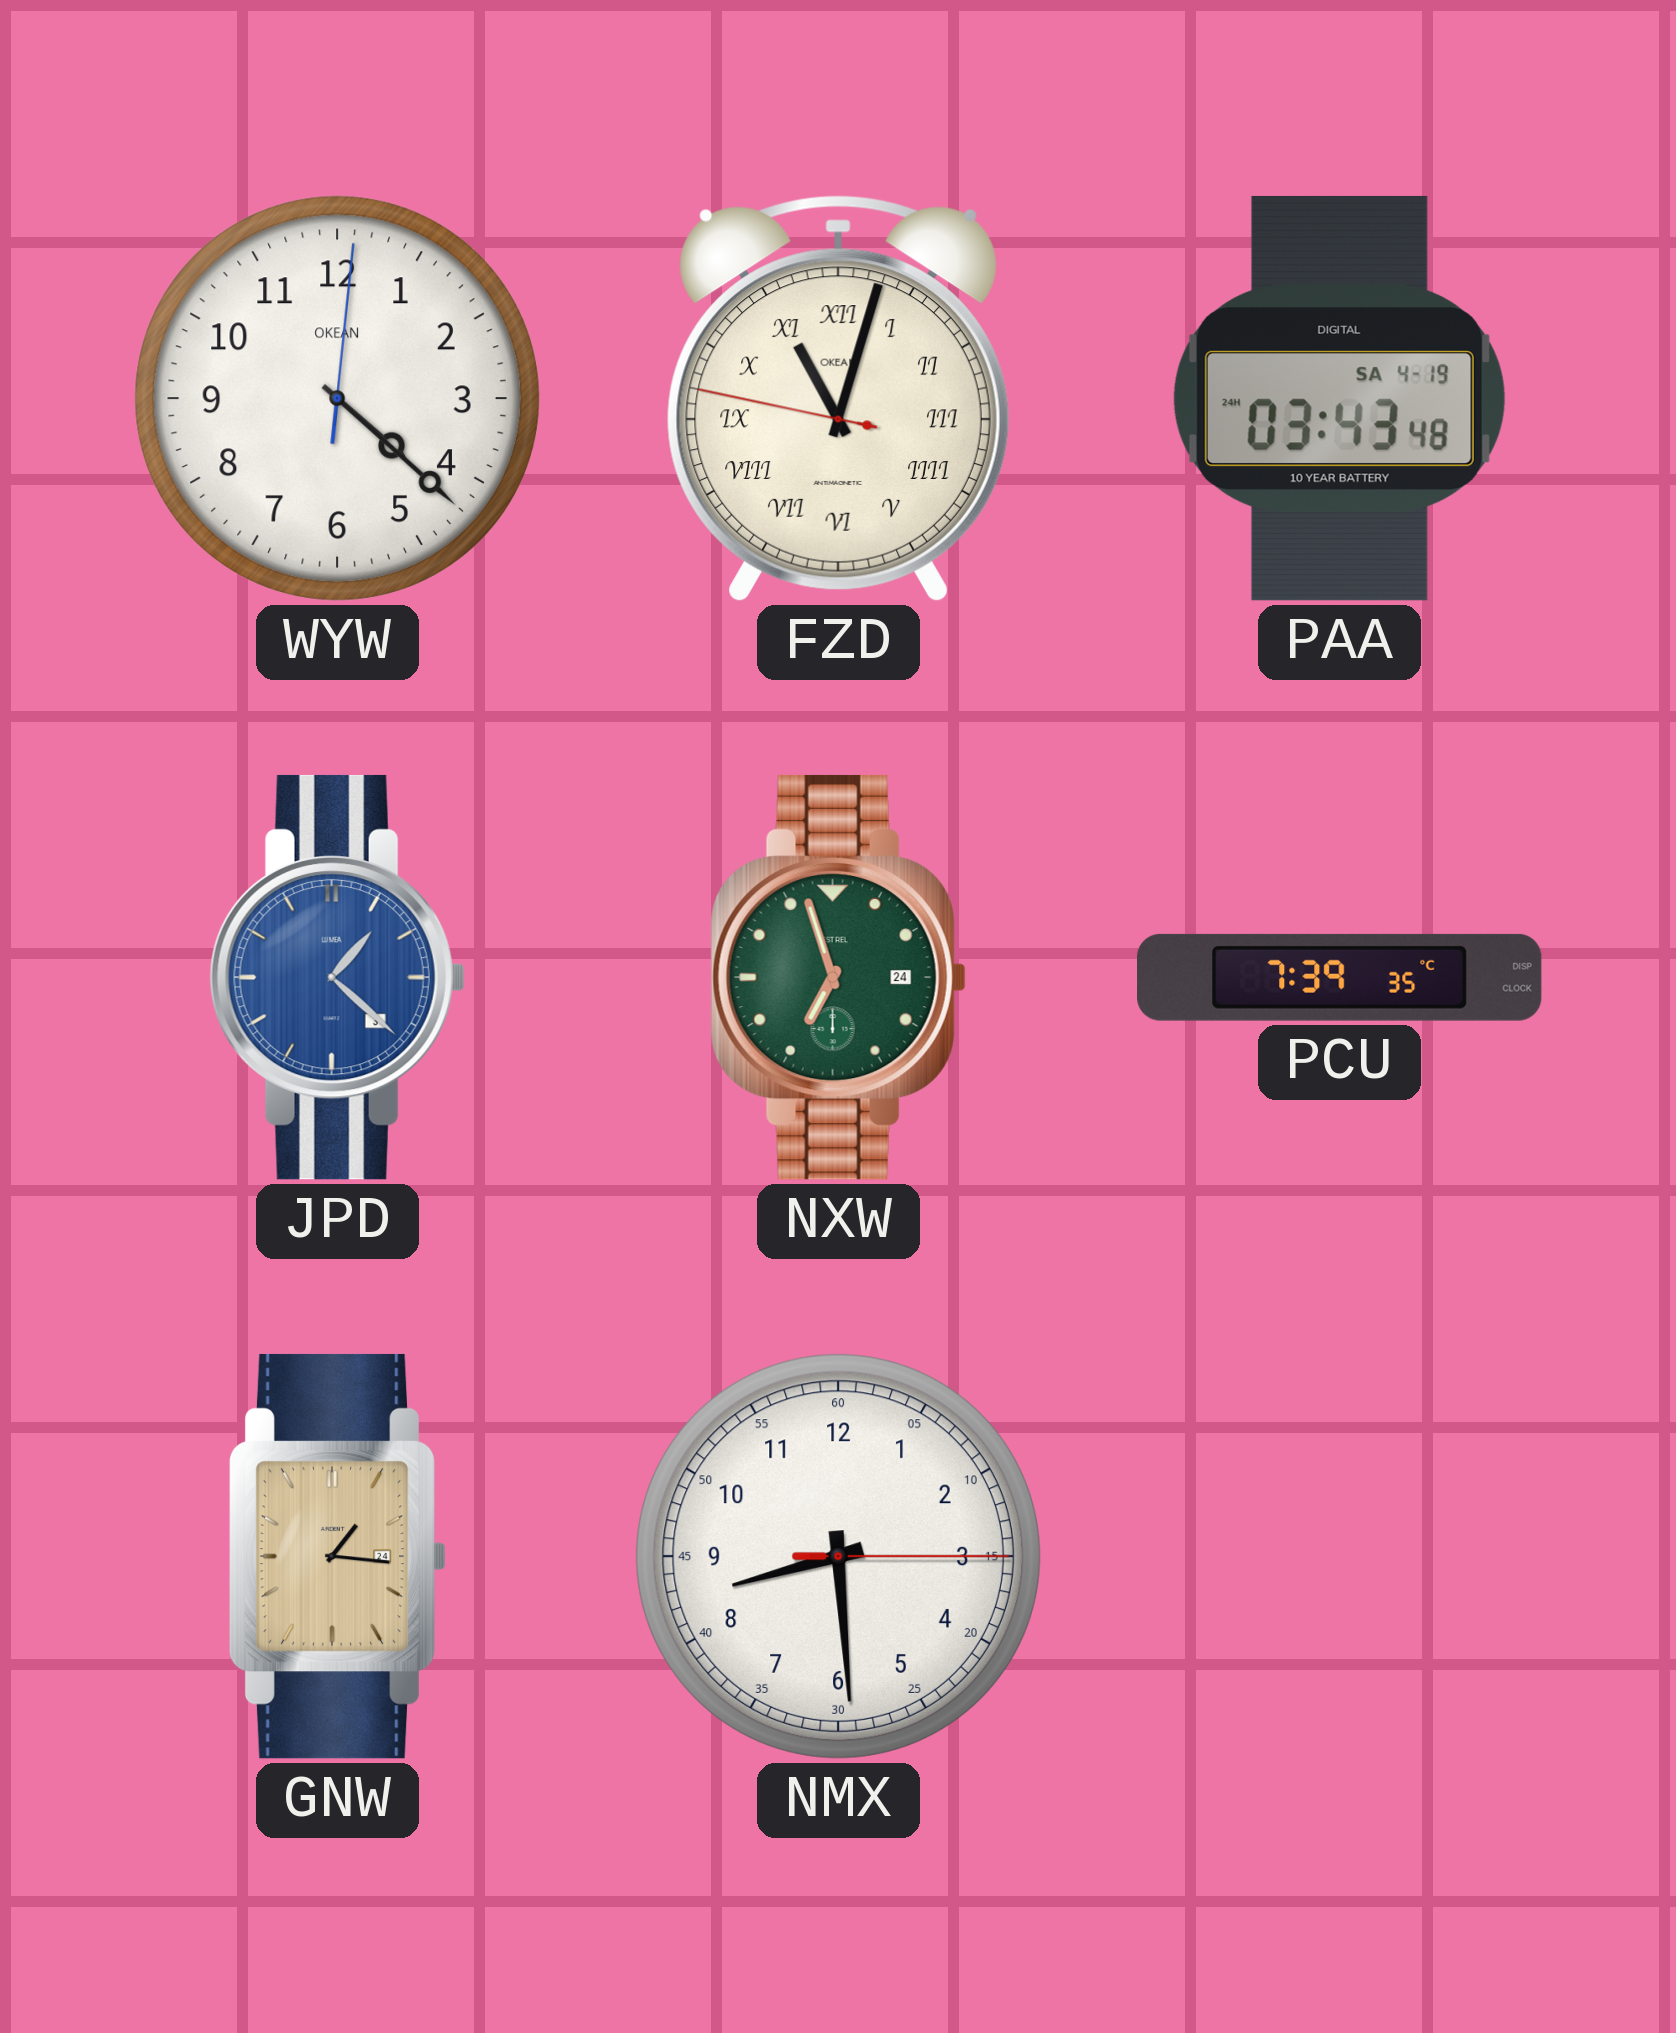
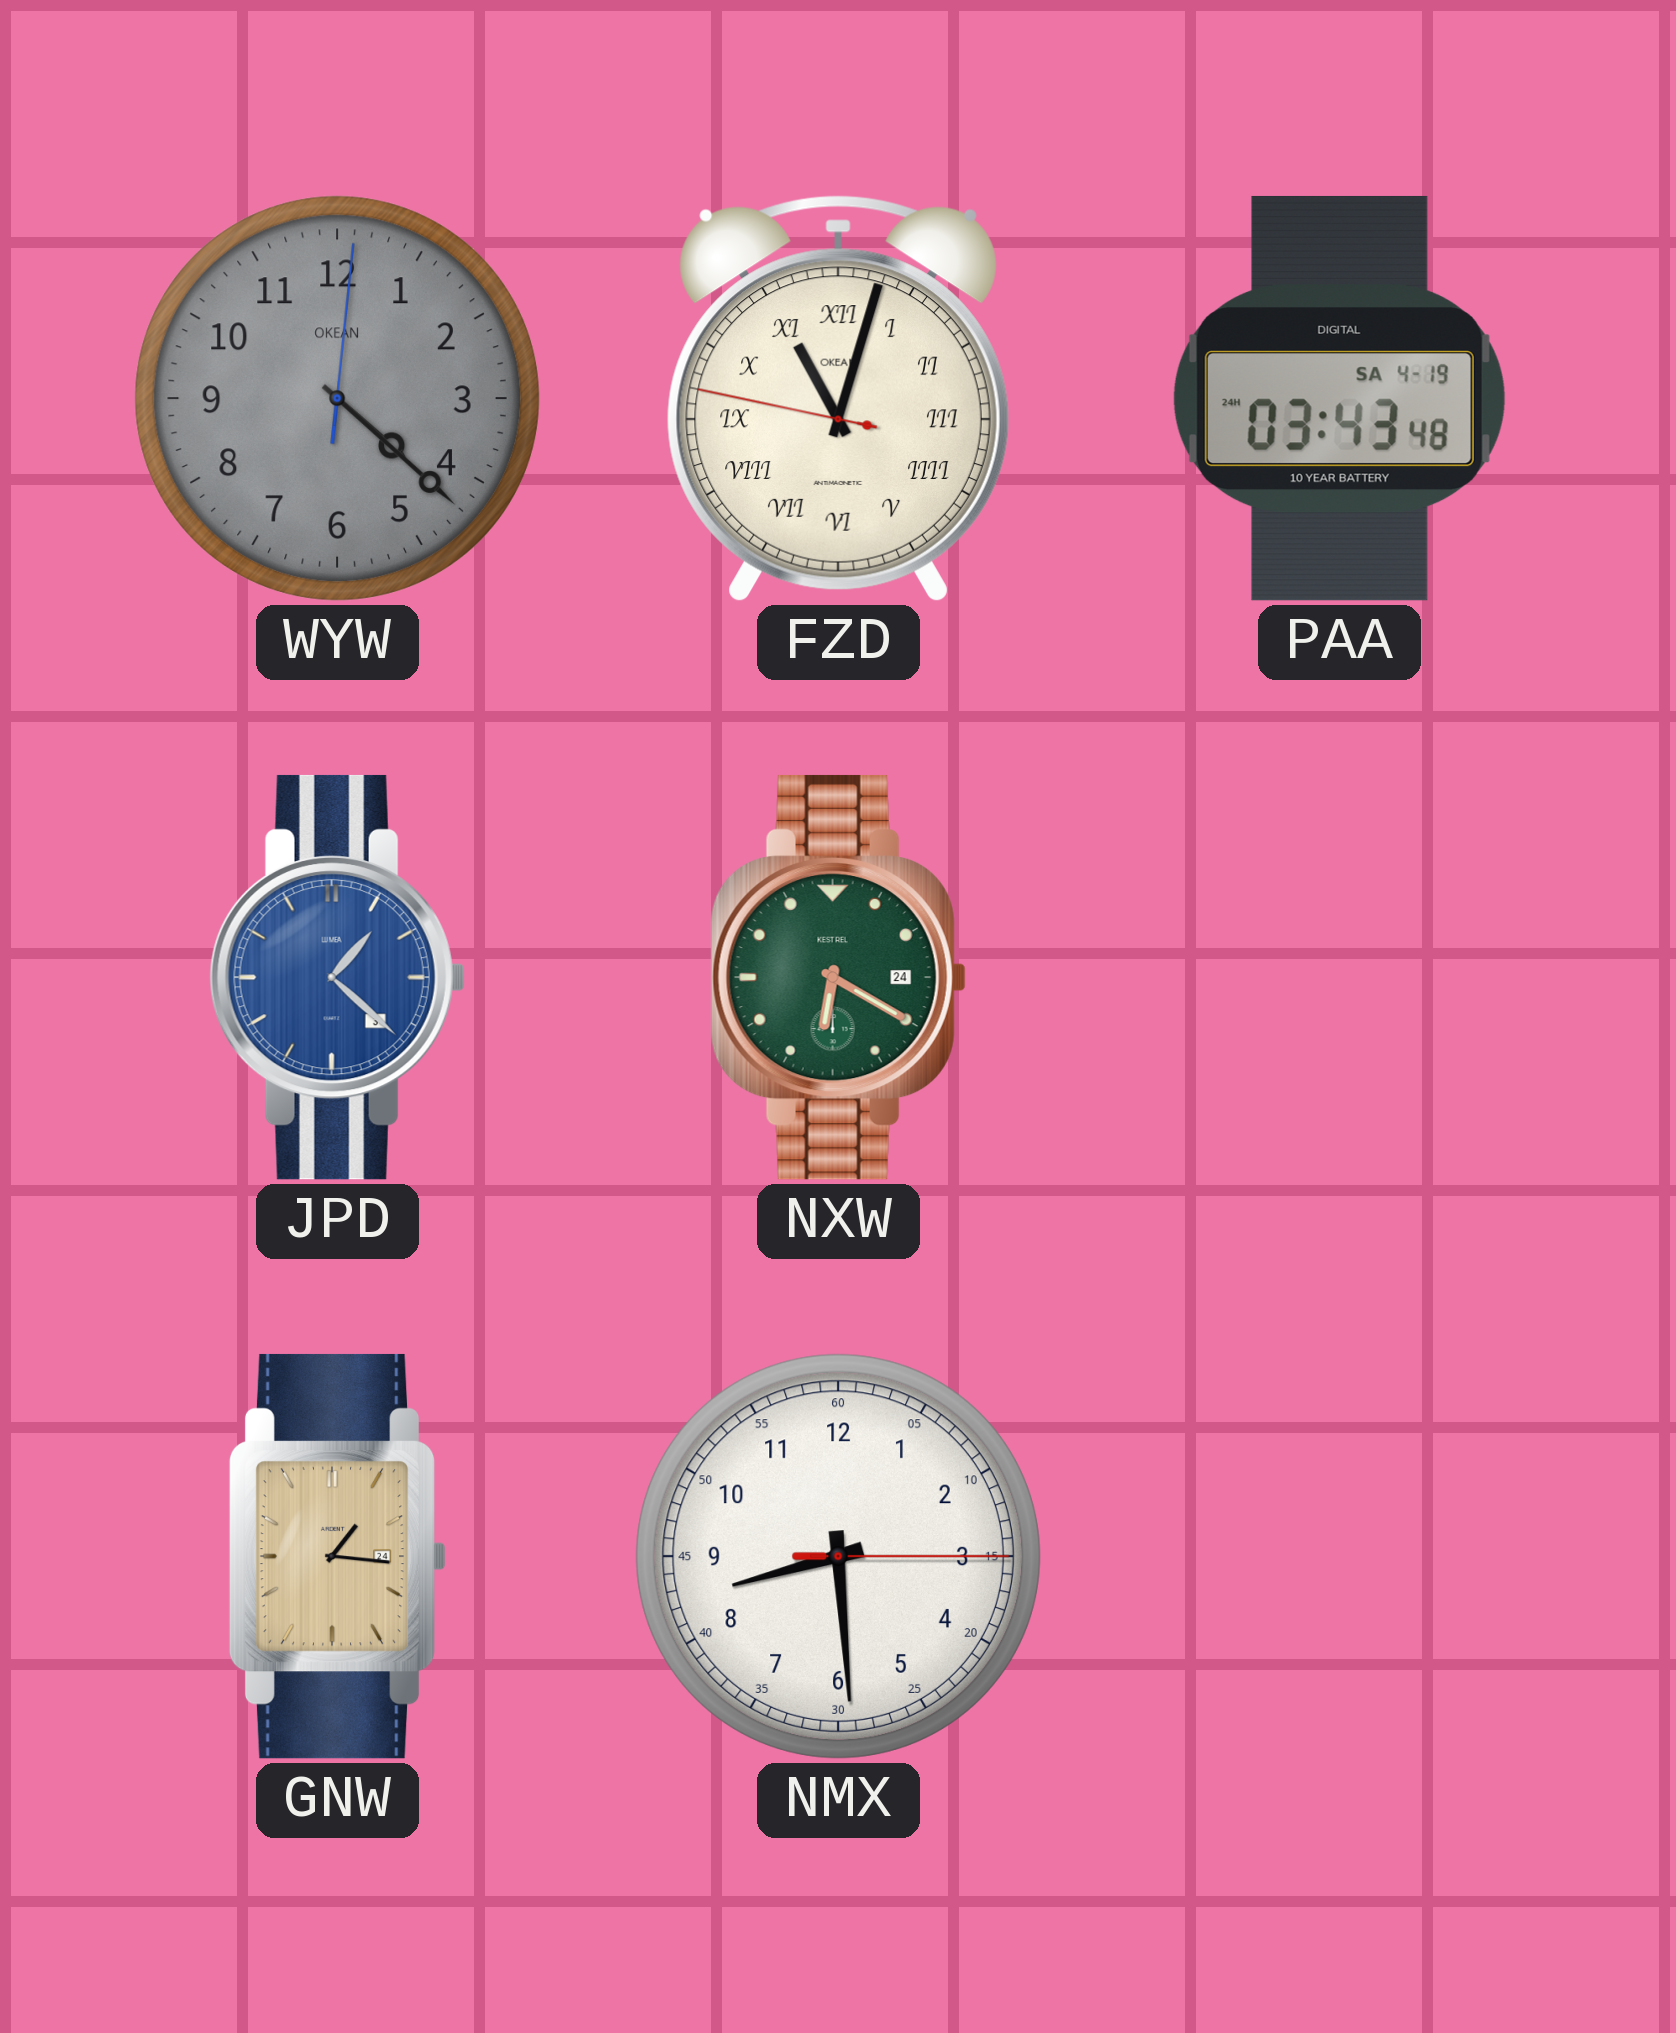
WYW dial: white -> grey
NXW: 6:57 -> 6:20
PCU: 7:39 -> none
